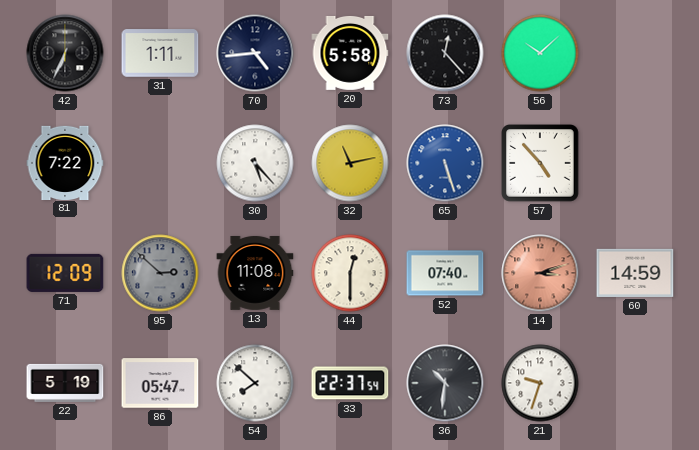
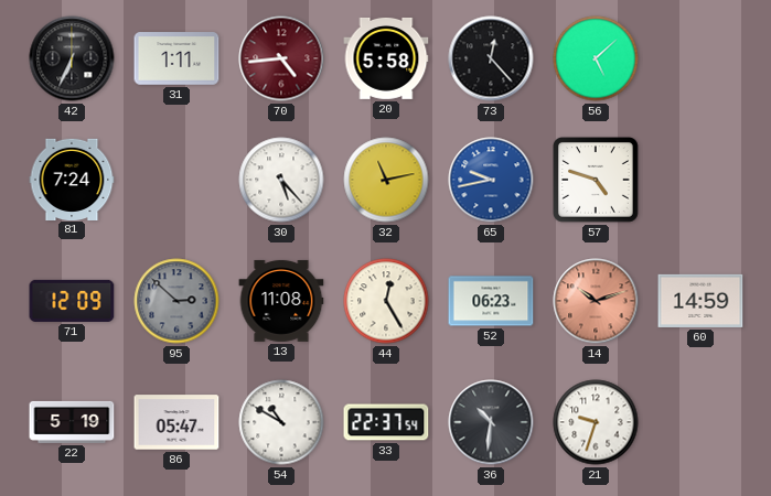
70 dial: navy -> burgundy
56: 10:08 -> 5:08
81: 7:22 -> 7:24
65: 5:27 -> 9:43
57: 4:53 -> 4:48
44: 12:30 -> 12:25
52: 07:40 -> 06:23
14: 3:12 -> 10:12
54: 7:52 -> 10:50
